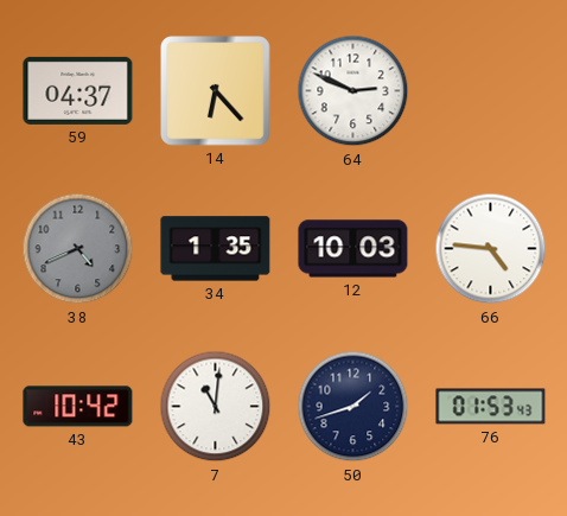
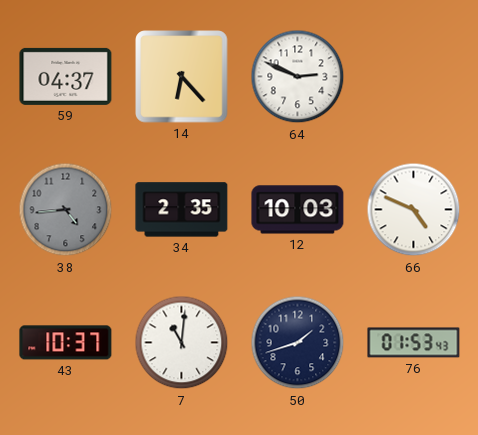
38: 4:41 -> 4:44
34: 1:35 -> 2:35
66: 4:46 -> 4:49
43: 10:42 -> 10:37
